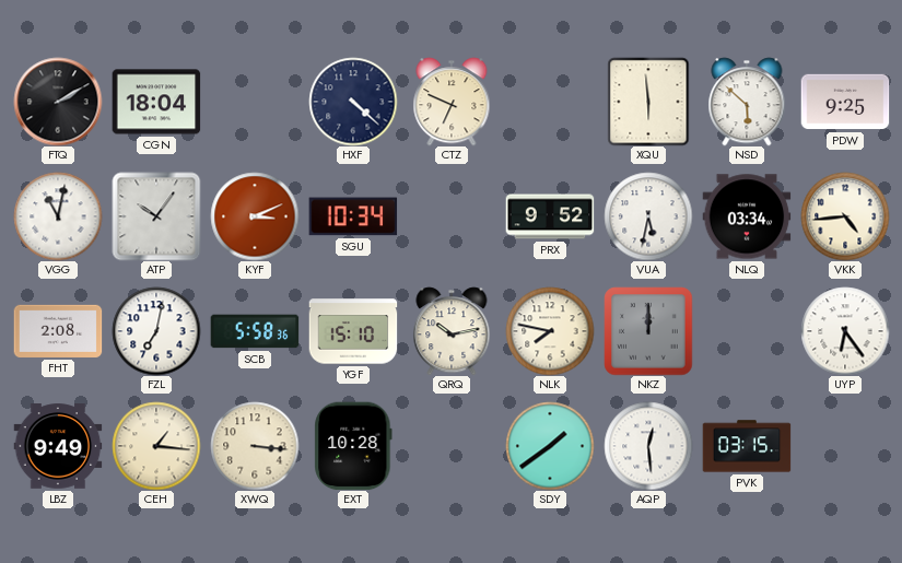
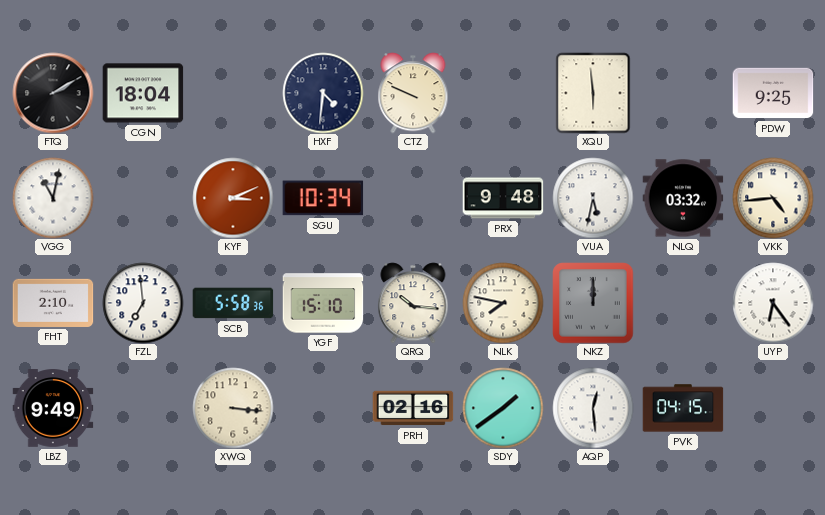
HXF: 4:22 -> 4:31
CTZ: 6:49 -> 9:49
NSD: 5:52 -> none
ATP: 10:06 -> none
PRX: 9:52 -> 9:48
NLQ: 03:34 -> 03:32
FHT: 2:08 -> 2:10
FZL: 7:02 -> 6:59
QRQ: 10:13 -> 10:16
CEH: 1:16 -> none
EXT: 10:28 -> none
PRH: none -> 02:16
PVK: 03:15 -> 04:15
